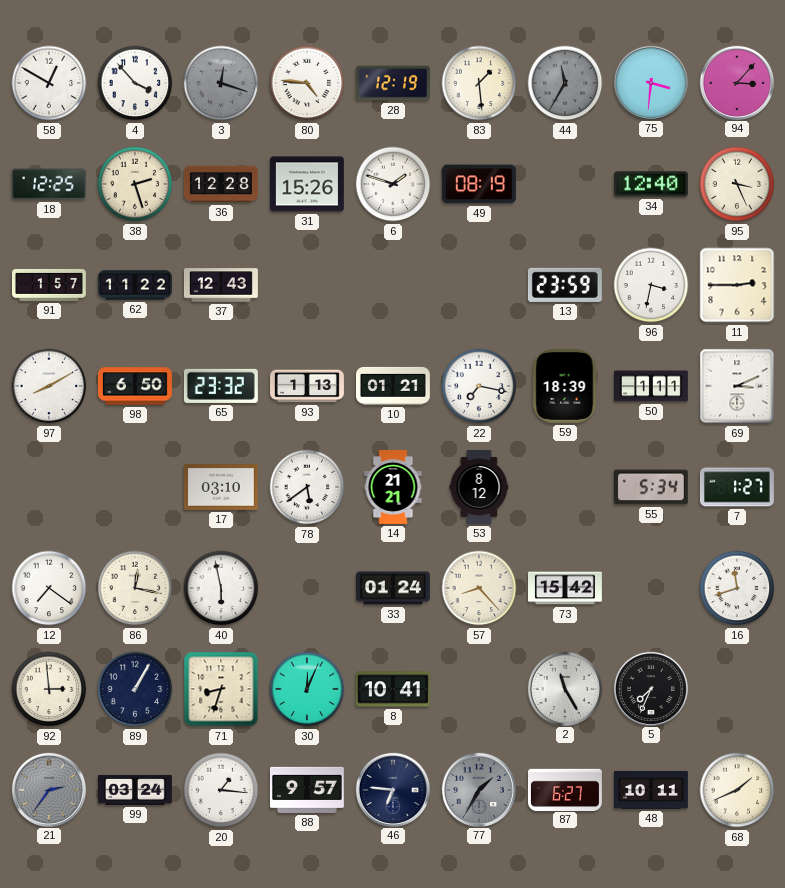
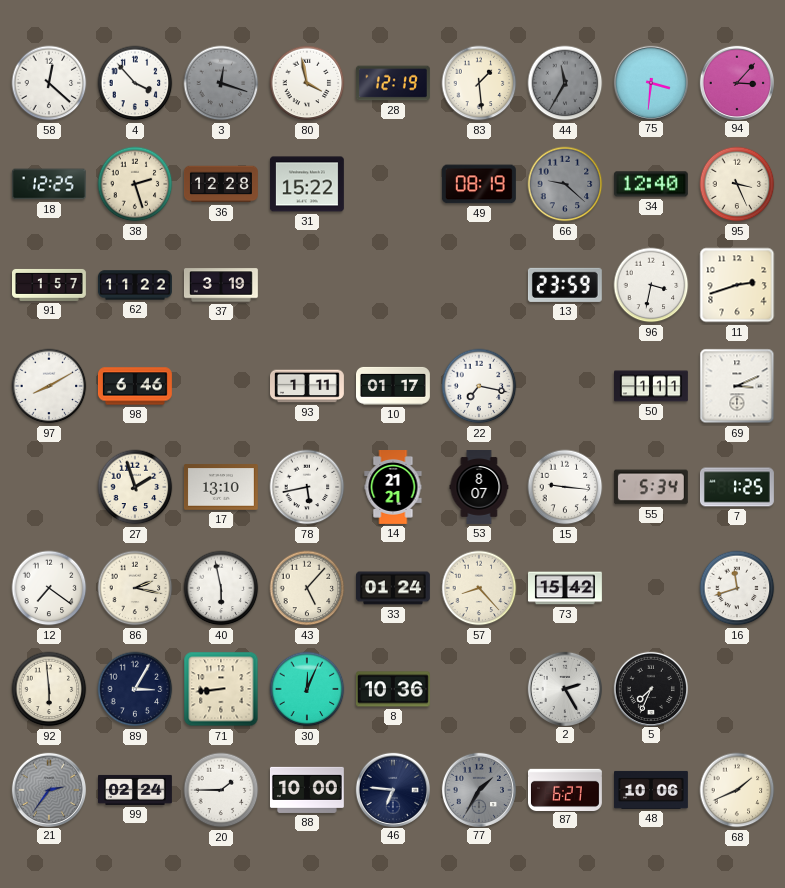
58: 12:50 -> 12:22
80: 4:46 -> 3:58
31: 15:26 -> 15:22
6: 1:48 -> none
66: none -> 9:22
37: 12:43 -> 3:19
11: 2:45 -> 2:42
98: 6:50 -> 6:46
65: 23:32 -> none
93: 1:13 -> 1:11
10: 01:21 -> 01:17
59: 18:39 -> none
27: none -> 1:57
17: 03:10 -> 13:10
78: 5:39 -> 5:43
53: 8:12 -> 8:07
15: none -> 9:16
7: 1:27 -> 1:25
86: 12:17 -> 2:17
43: none -> 5:07
92: 2:59 -> 5:59
89: 1:05 -> 3:05
71: 8:33 -> 8:44
8: 10:41 -> 10:36
2: 11:25 -> 2:25
99: 03:24 -> 02:24
20: 1:16 -> 1:45
88: 9:57 -> 10:00
48: 10:11 -> 10:06
